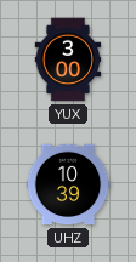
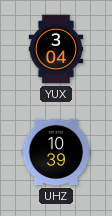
YUX: 3:00 -> 3:04
